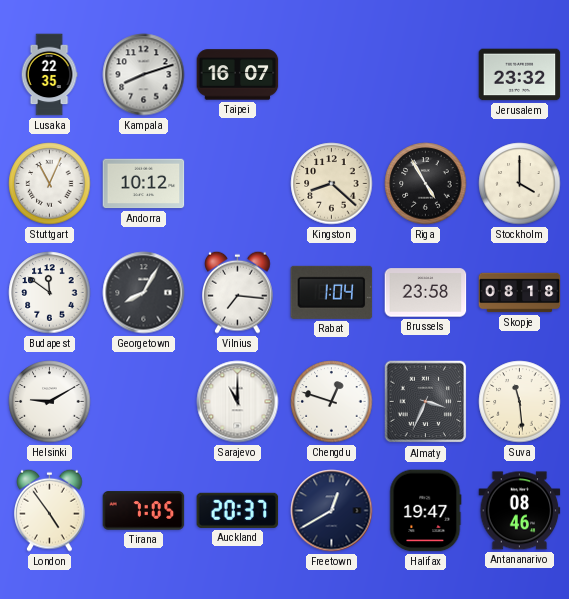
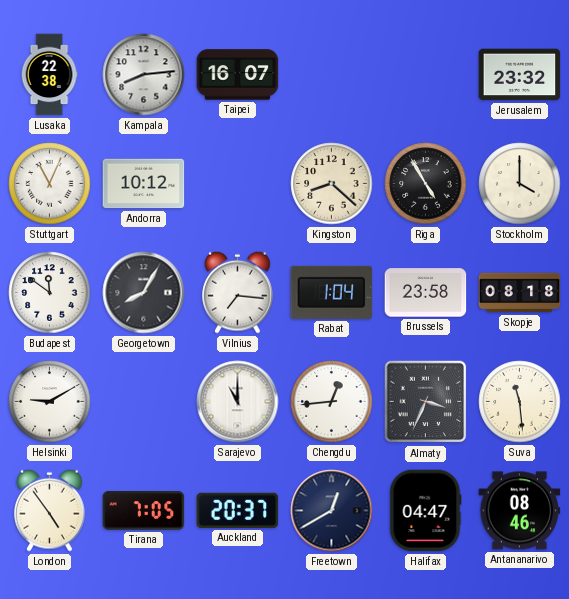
Lusaka: 22:35 -> 22:38
Kampala: 8:12 -> 8:14
Chengdu: 12:48 -> 12:44
Halifax: 19:47 -> 04:47
